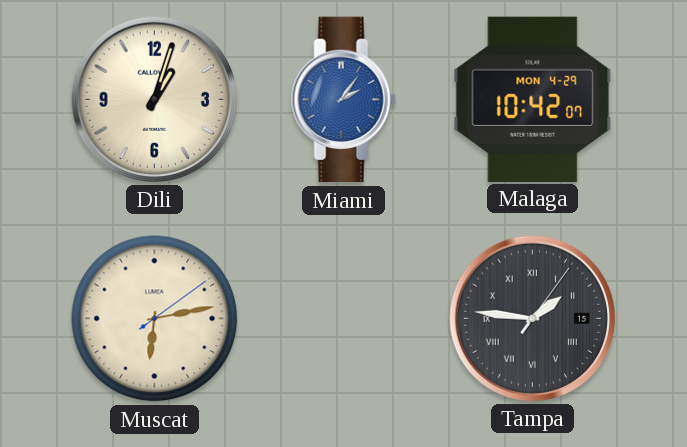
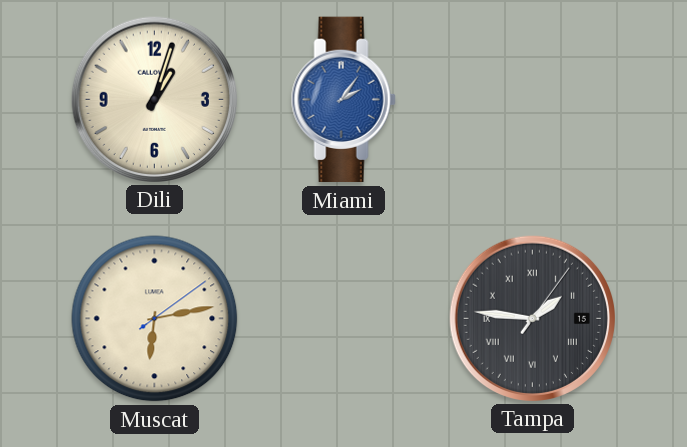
Malaga: 10:42 -> none
